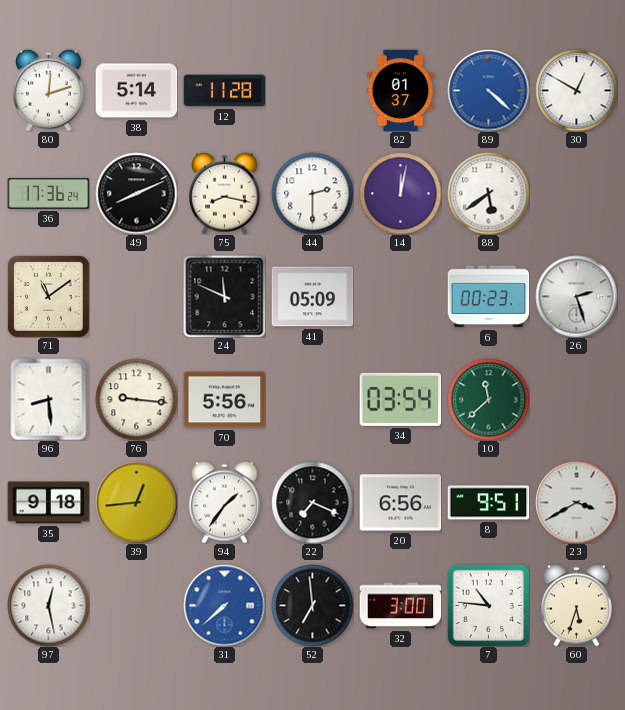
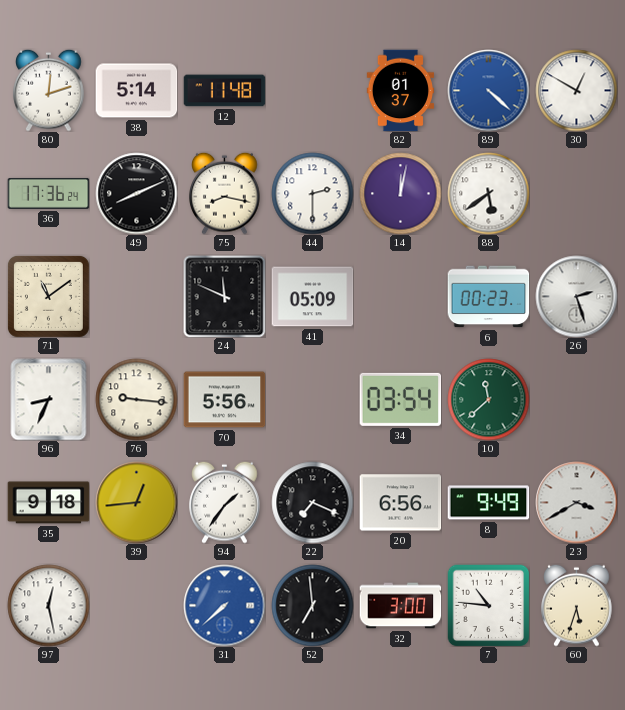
12: 11:28 -> 11:48
96: 8:29 -> 8:34
8: 9:51 -> 9:49
